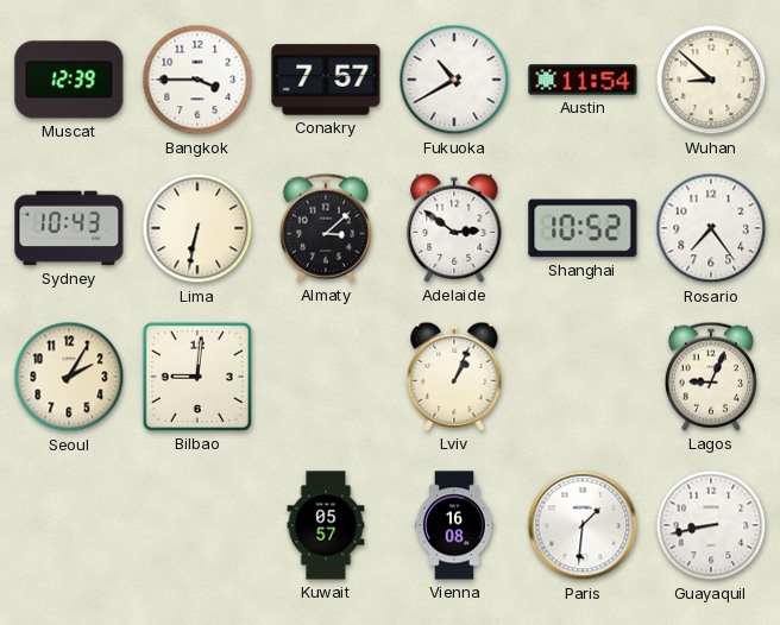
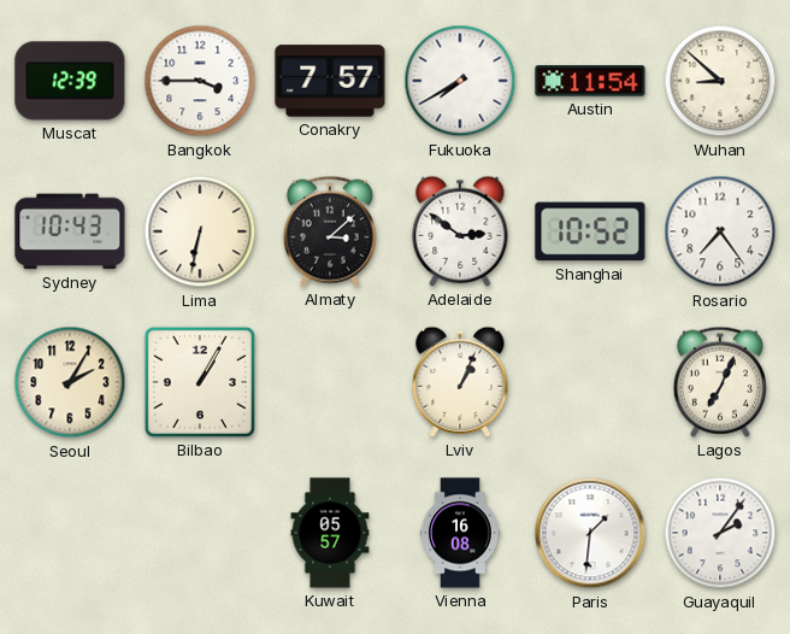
Fukuoka: 10:40 -> 7:40
Bilbao: 9:01 -> 1:05
Lagos: 9:04 -> 7:04
Guayaquil: 8:43 -> 2:06
